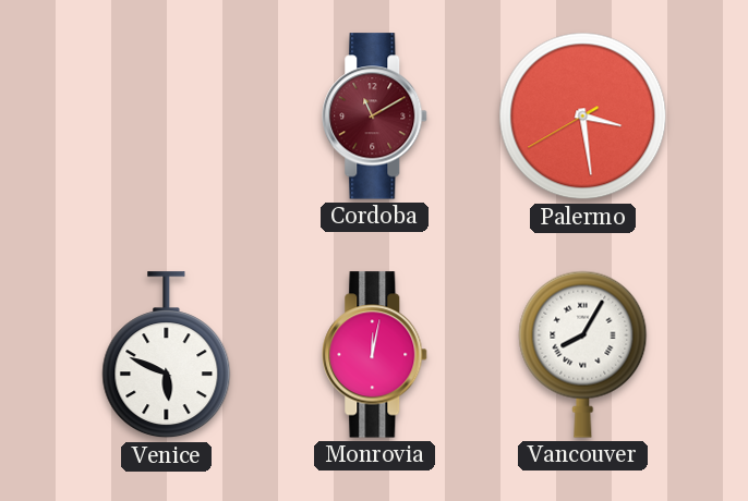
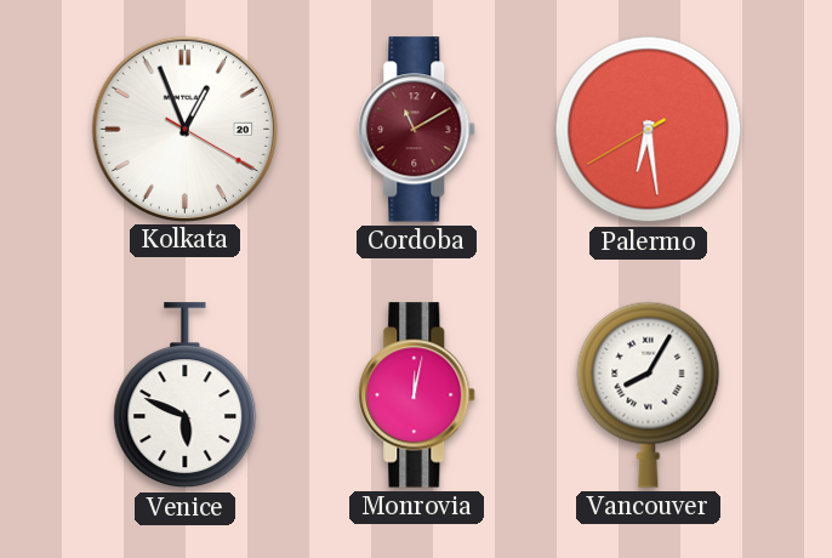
Kolkata: none -> 12:56
Palermo: 3:28 -> 6:28
